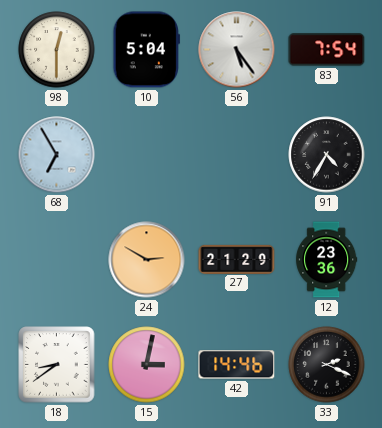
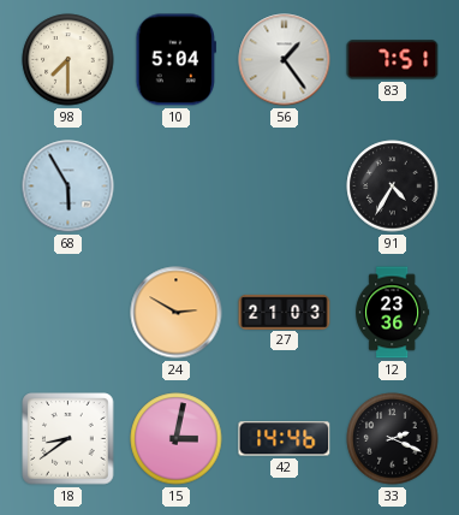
98: 12:30 -> 7:30
56: 5:24 -> 1:24
83: 7:54 -> 7:51
68: 6:55 -> 5:55
27: 21:29 -> 21:03
